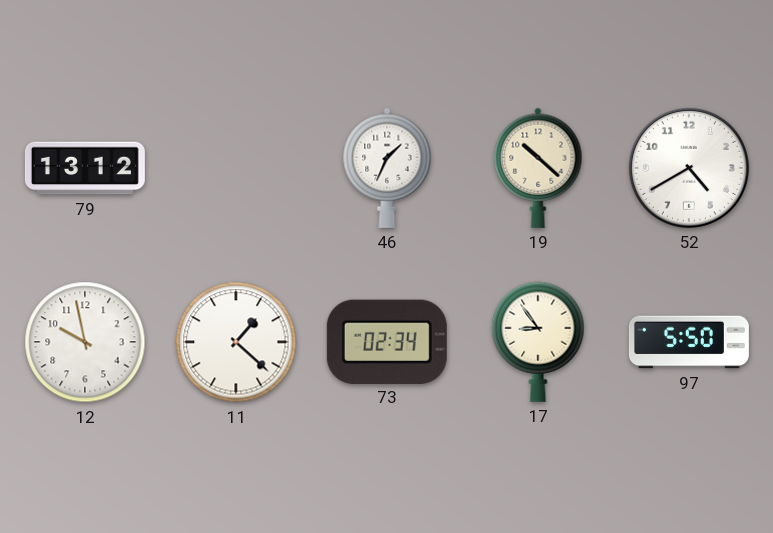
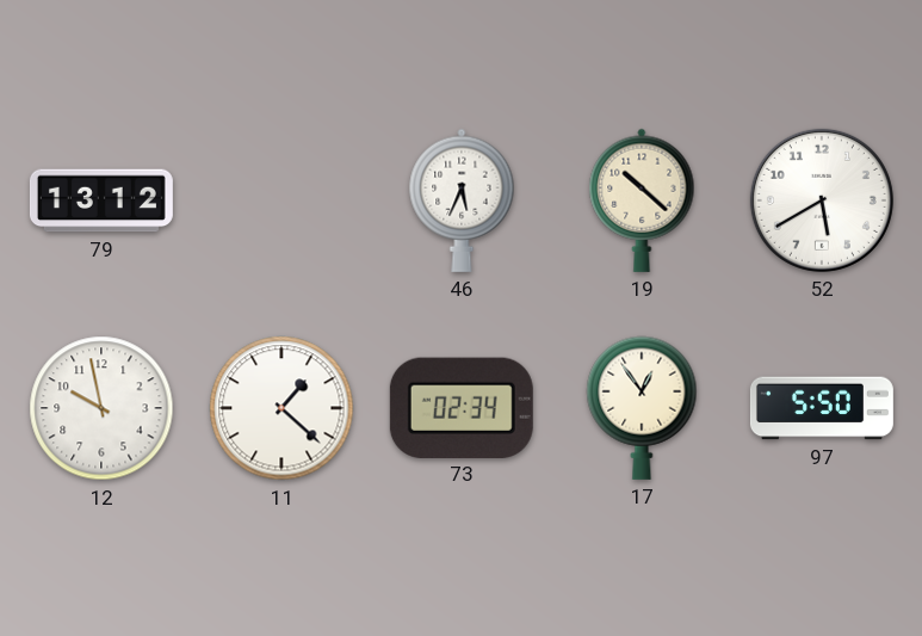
46: 1:34 -> 5:34
52: 4:40 -> 5:40
17: 8:54 -> 12:54
